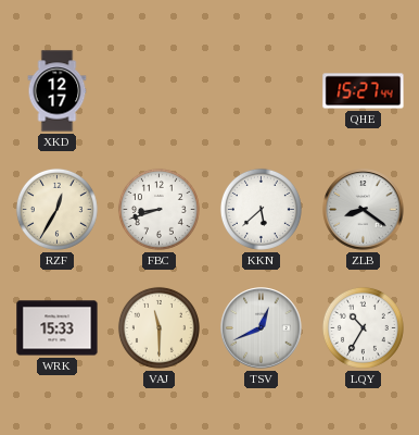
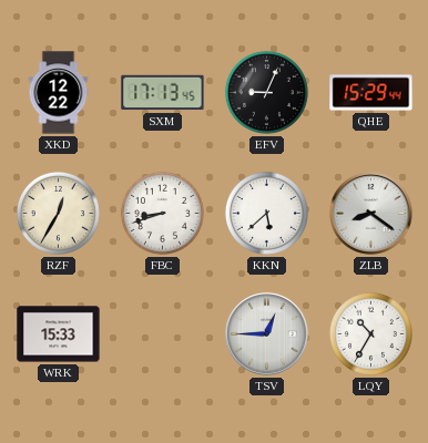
XKD: 12:17 -> 12:22
SXM: none -> 17:13
EFV: none -> 9:04
QHE: 15:27 -> 15:29
VAJ: 11:30 -> none
TSV: 12:41 -> 12:45
